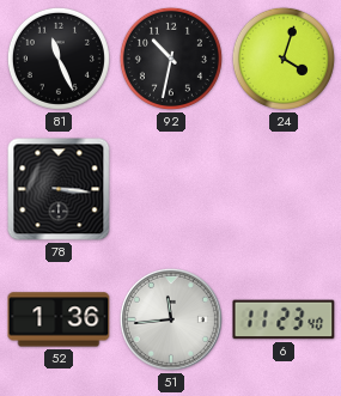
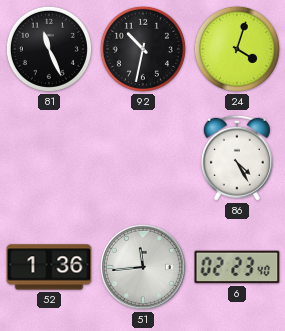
78: 3:16 -> none
86: none -> 4:25
6: 11:23 -> 02:23
